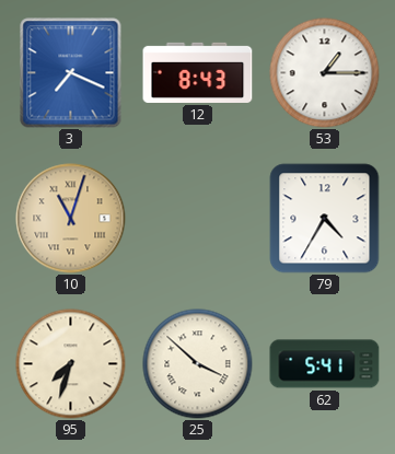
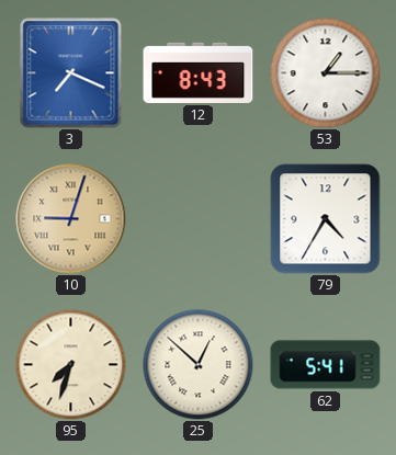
10: 11:03 -> 9:03
25: 3:52 -> 12:52
